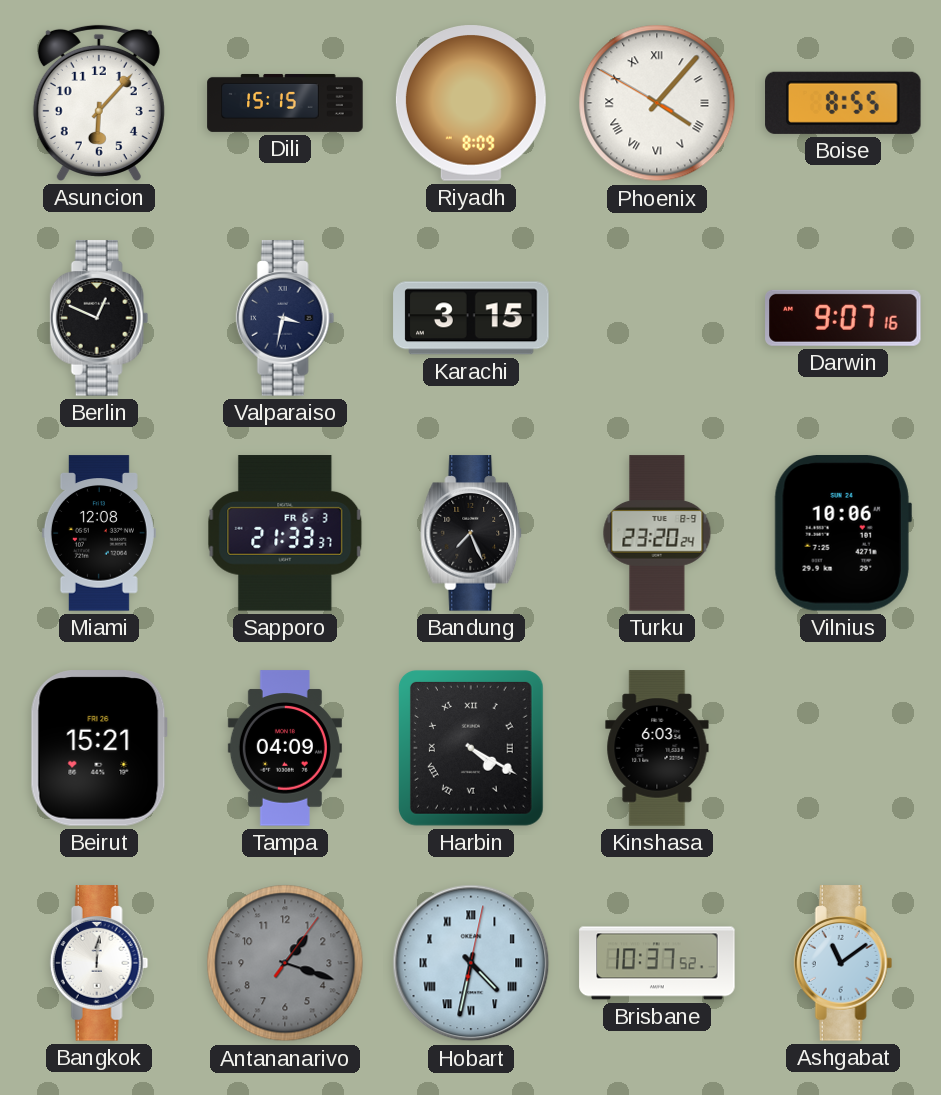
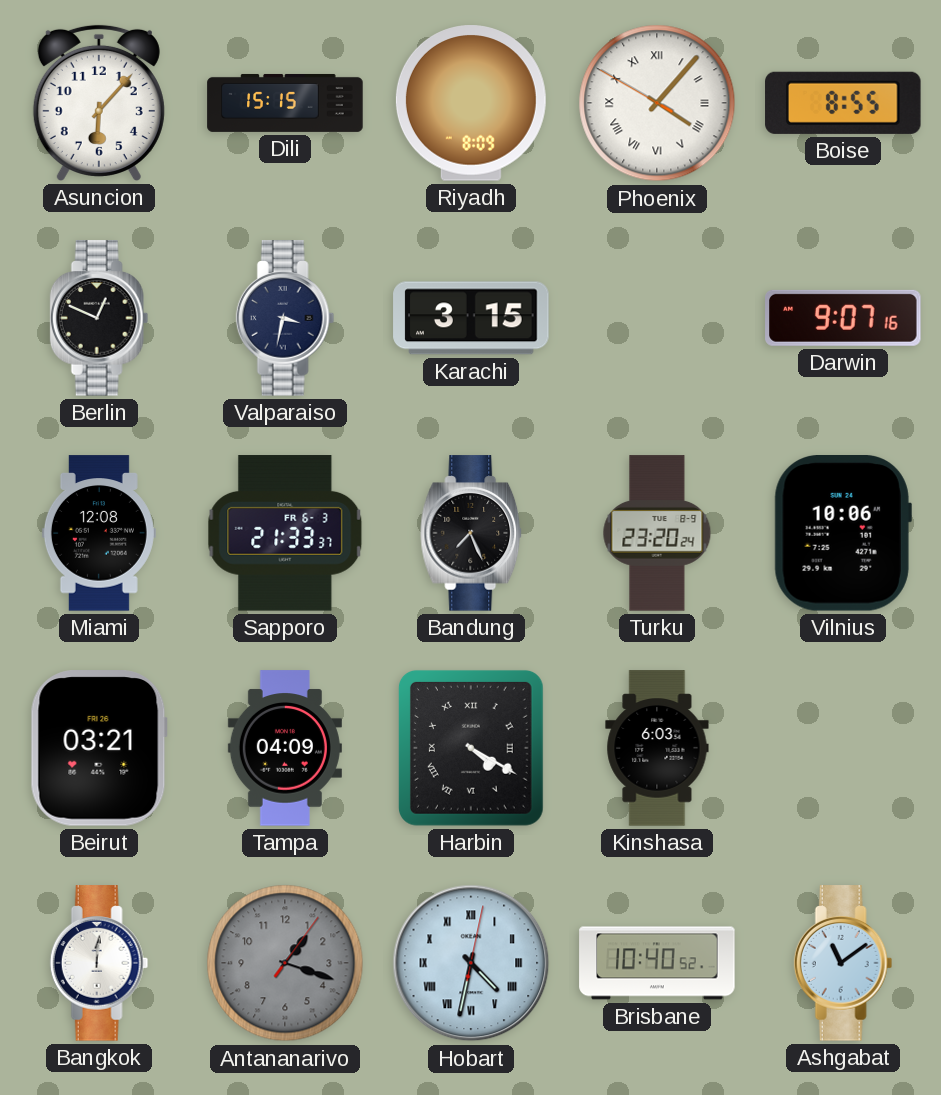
Beirut: 15:21 -> 03:21
Brisbane: 10:37 -> 10:40
